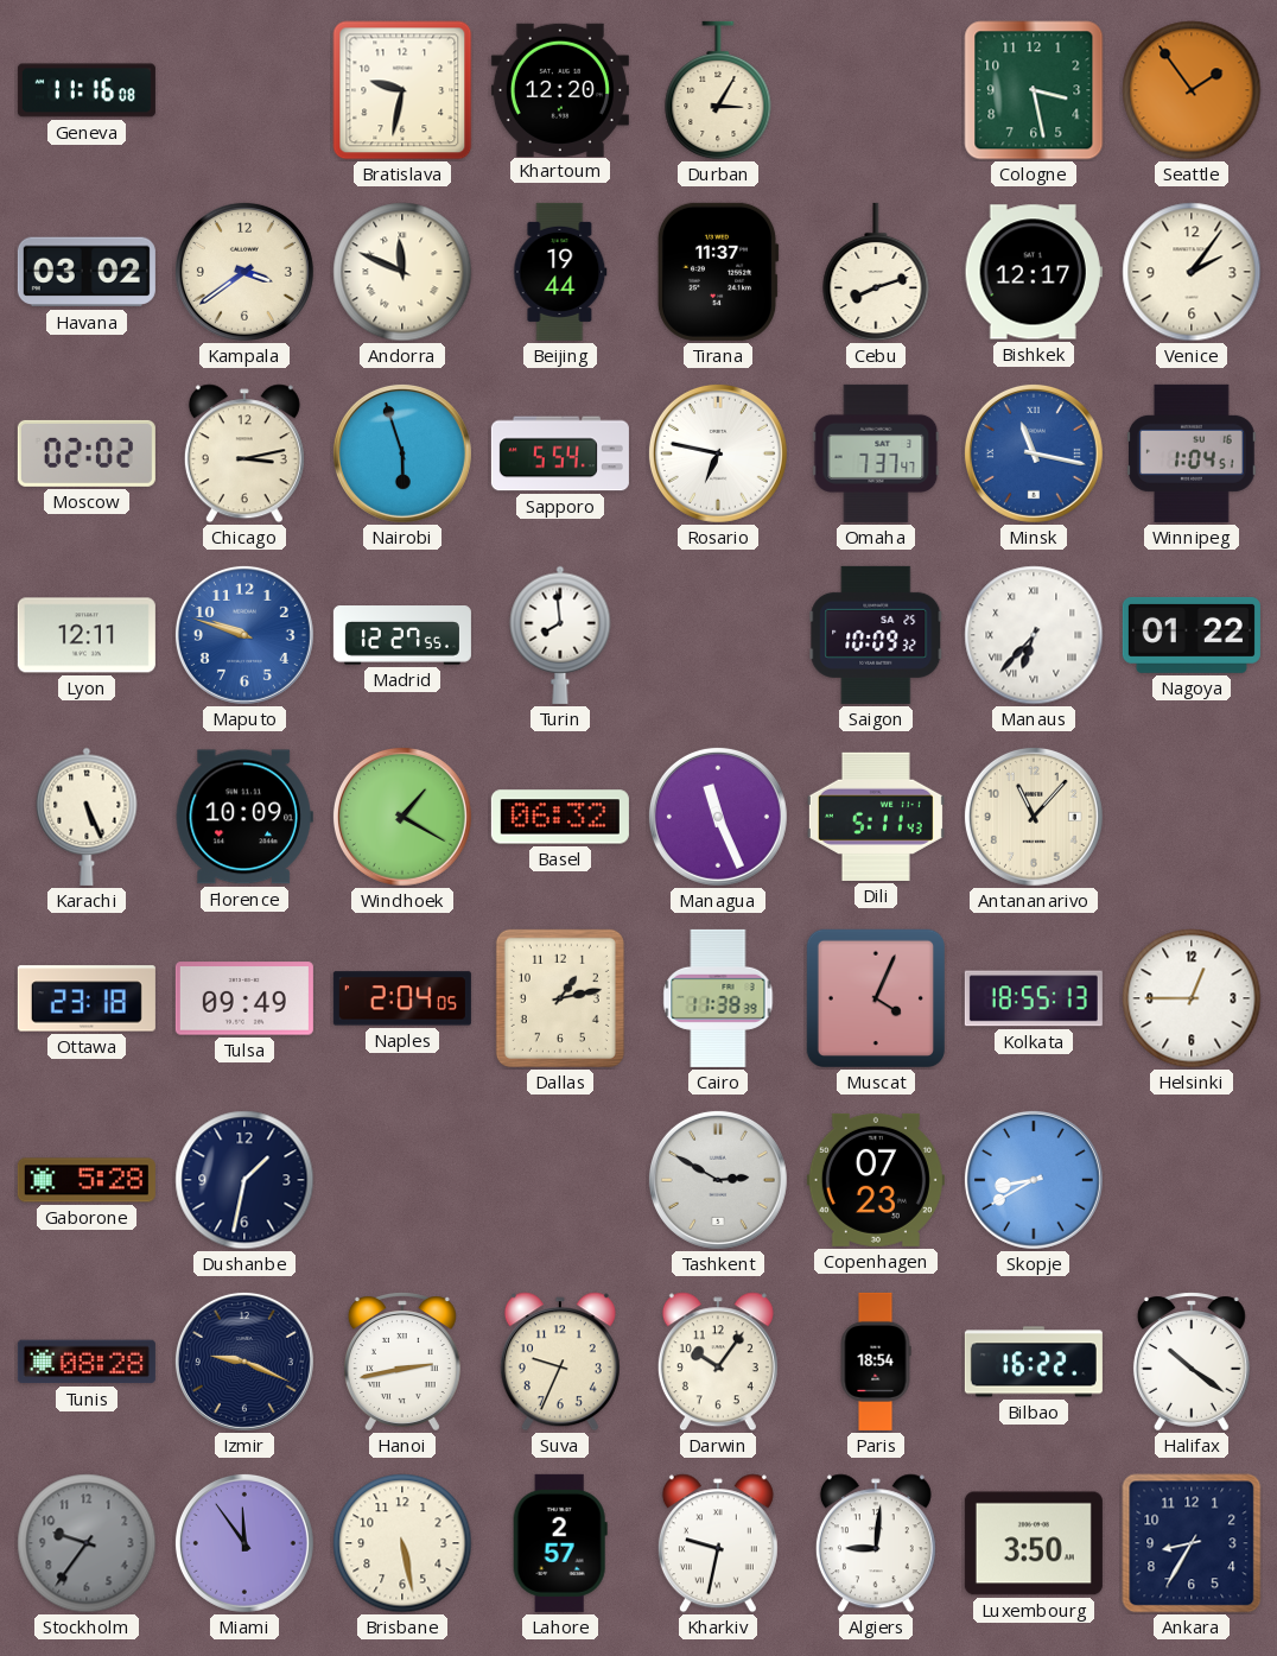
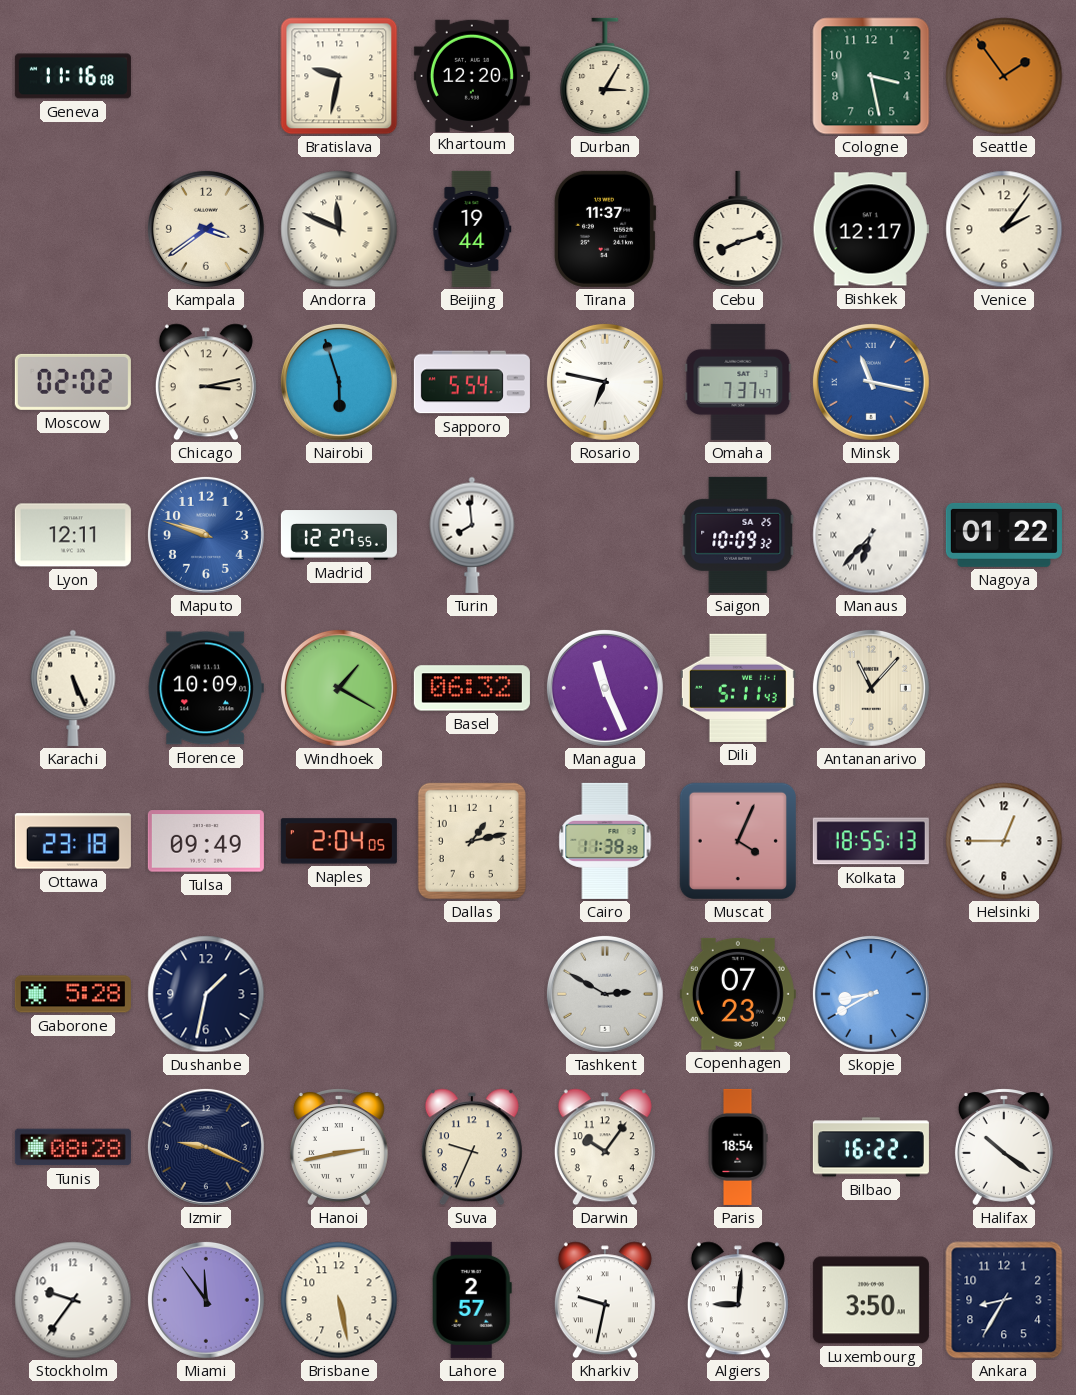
Havana: 03:02 -> none
Winnipeg: 1:04 -> none
Stockholm dial: grey -> white
